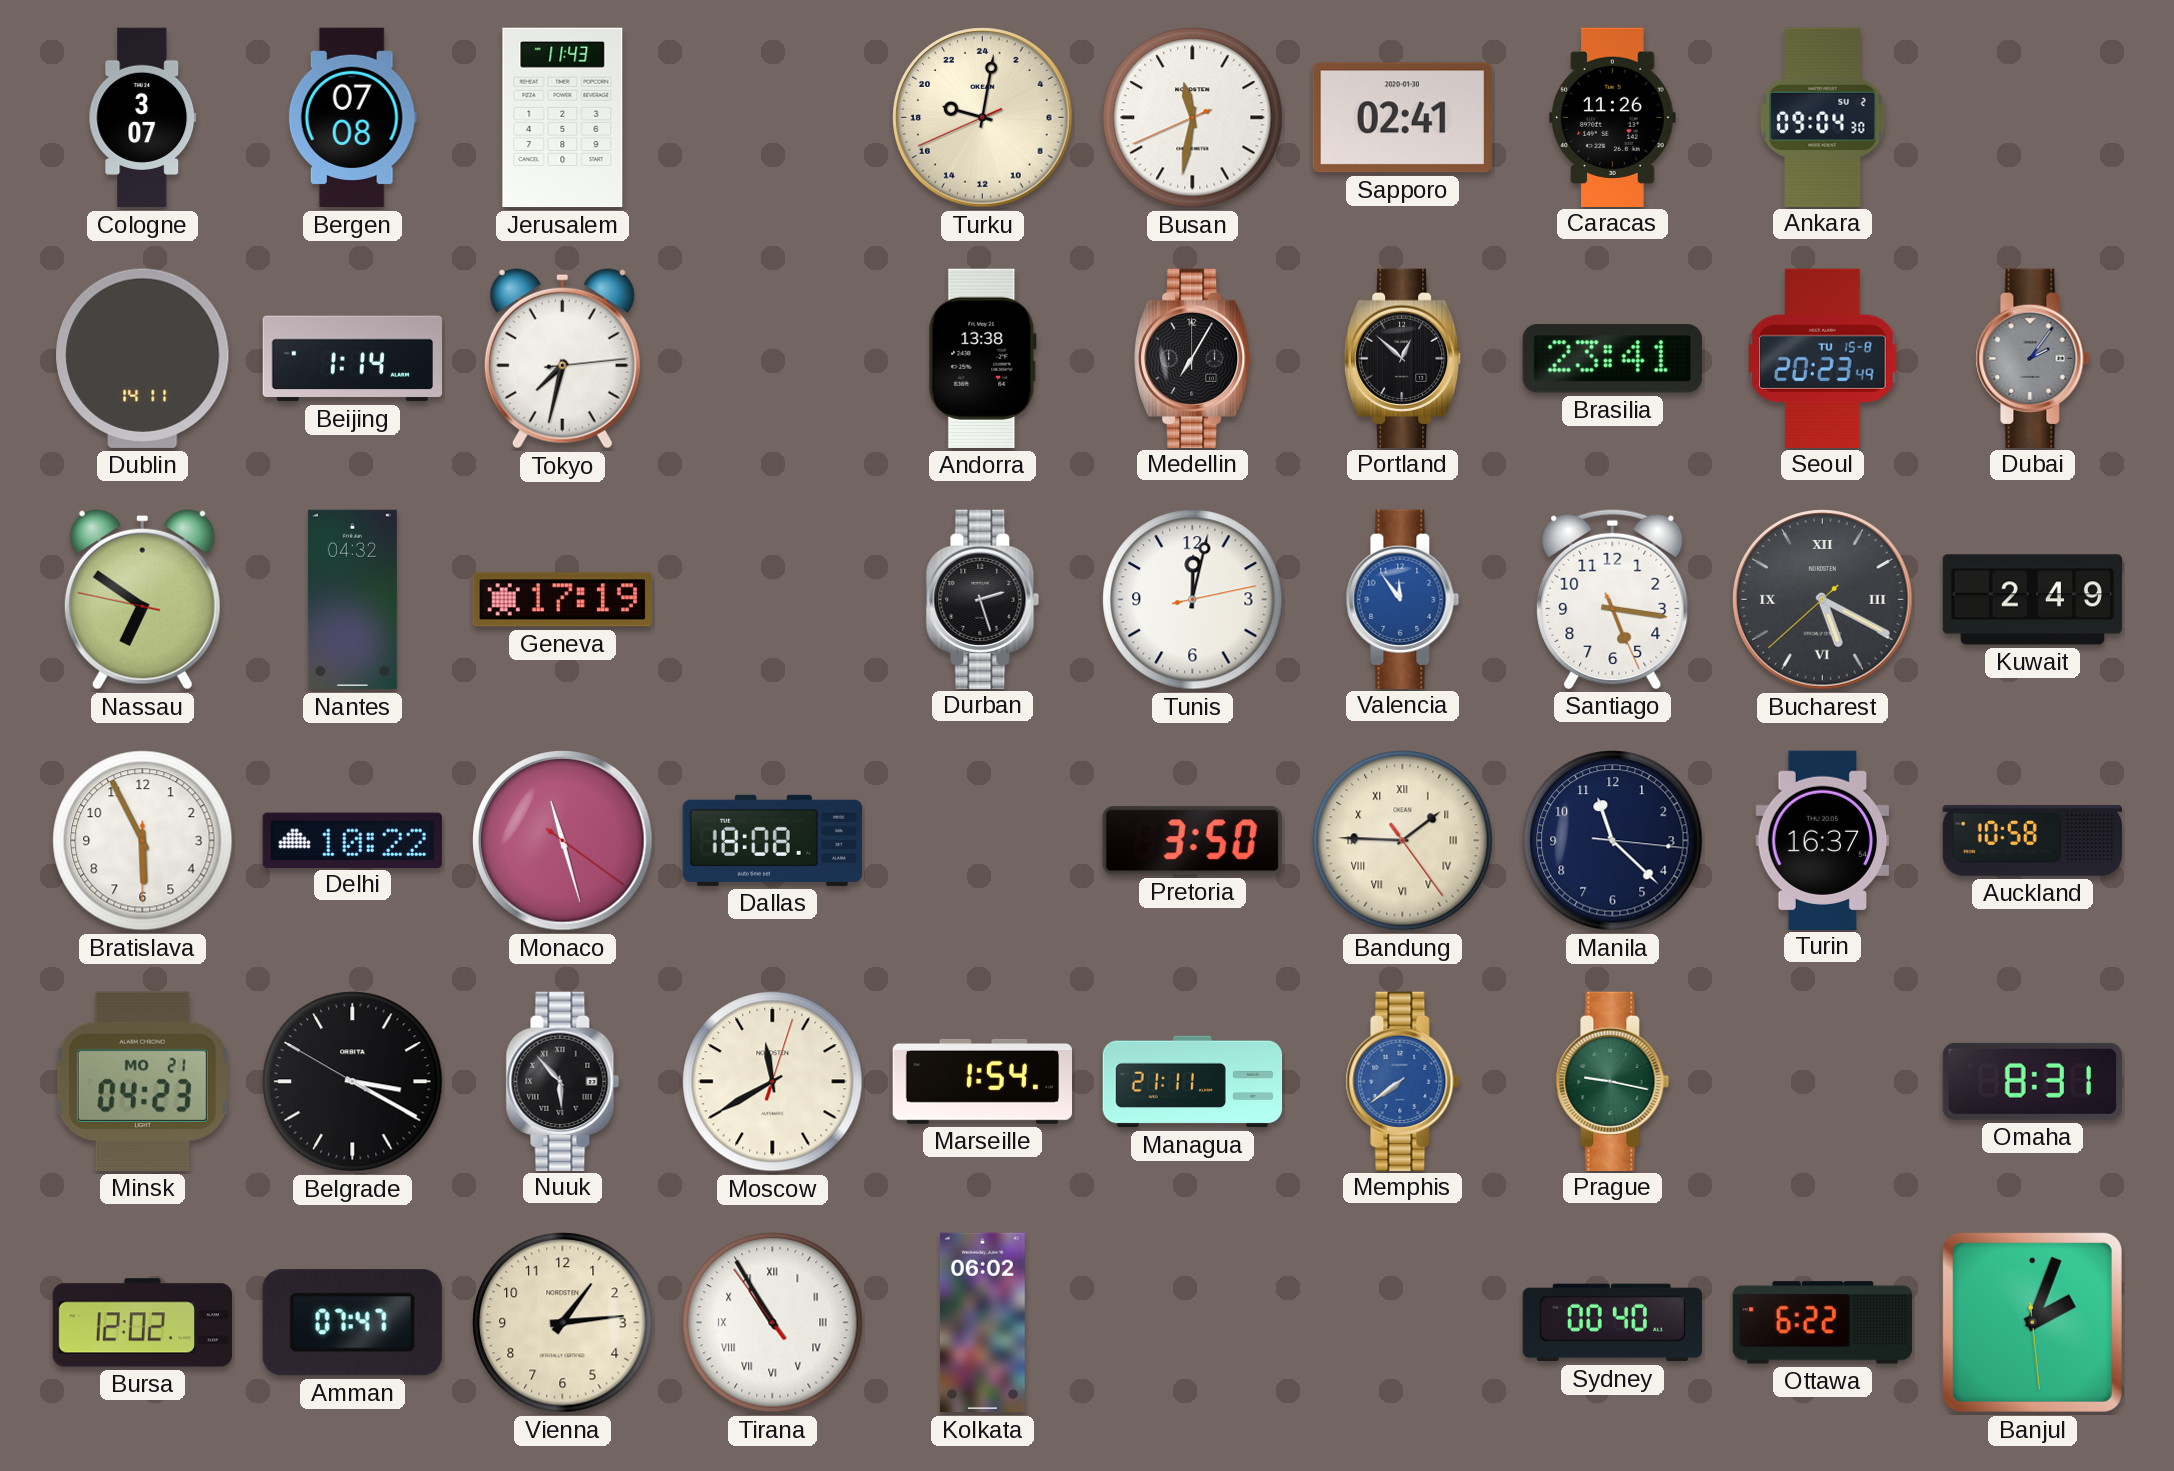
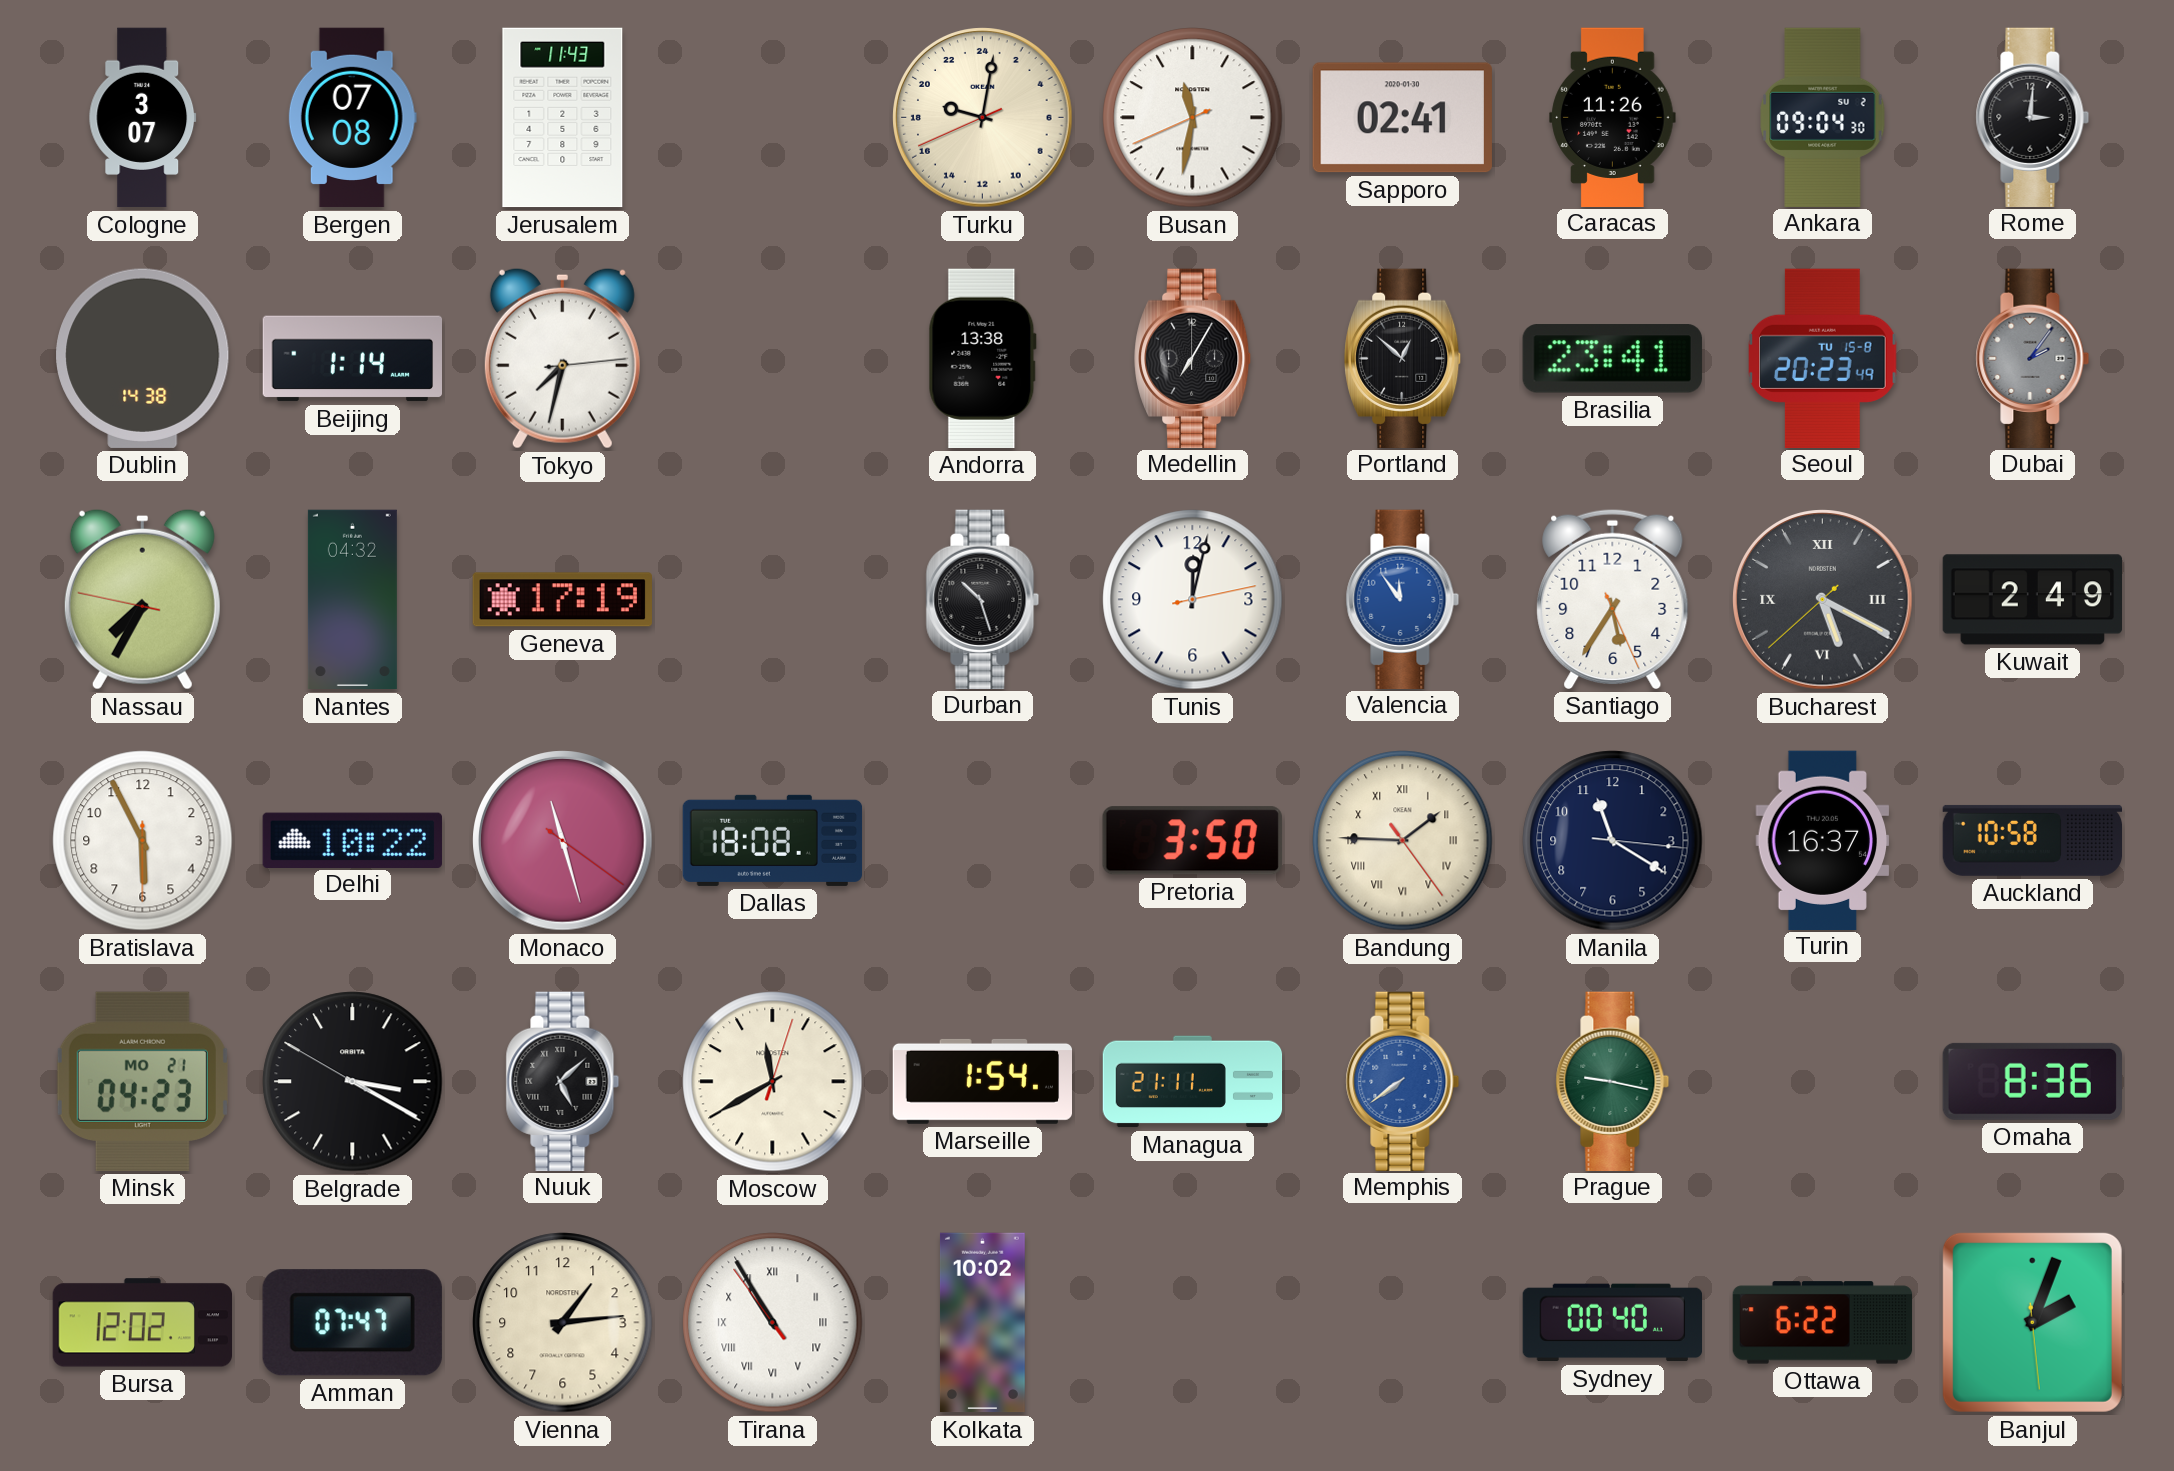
Rome: none -> 3:01
Dublin: 14:11 -> 14:38
Nassau: 6:50 -> 7:34
Durban: 2:27 -> 10:27
Santiago: 5:16 -> 5:35
Manila: 11:22 -> 11:20
Nuuk: 5:53 -> 5:08
Omaha: 8:31 -> 8:36
Kolkata: 06:02 -> 10:02
